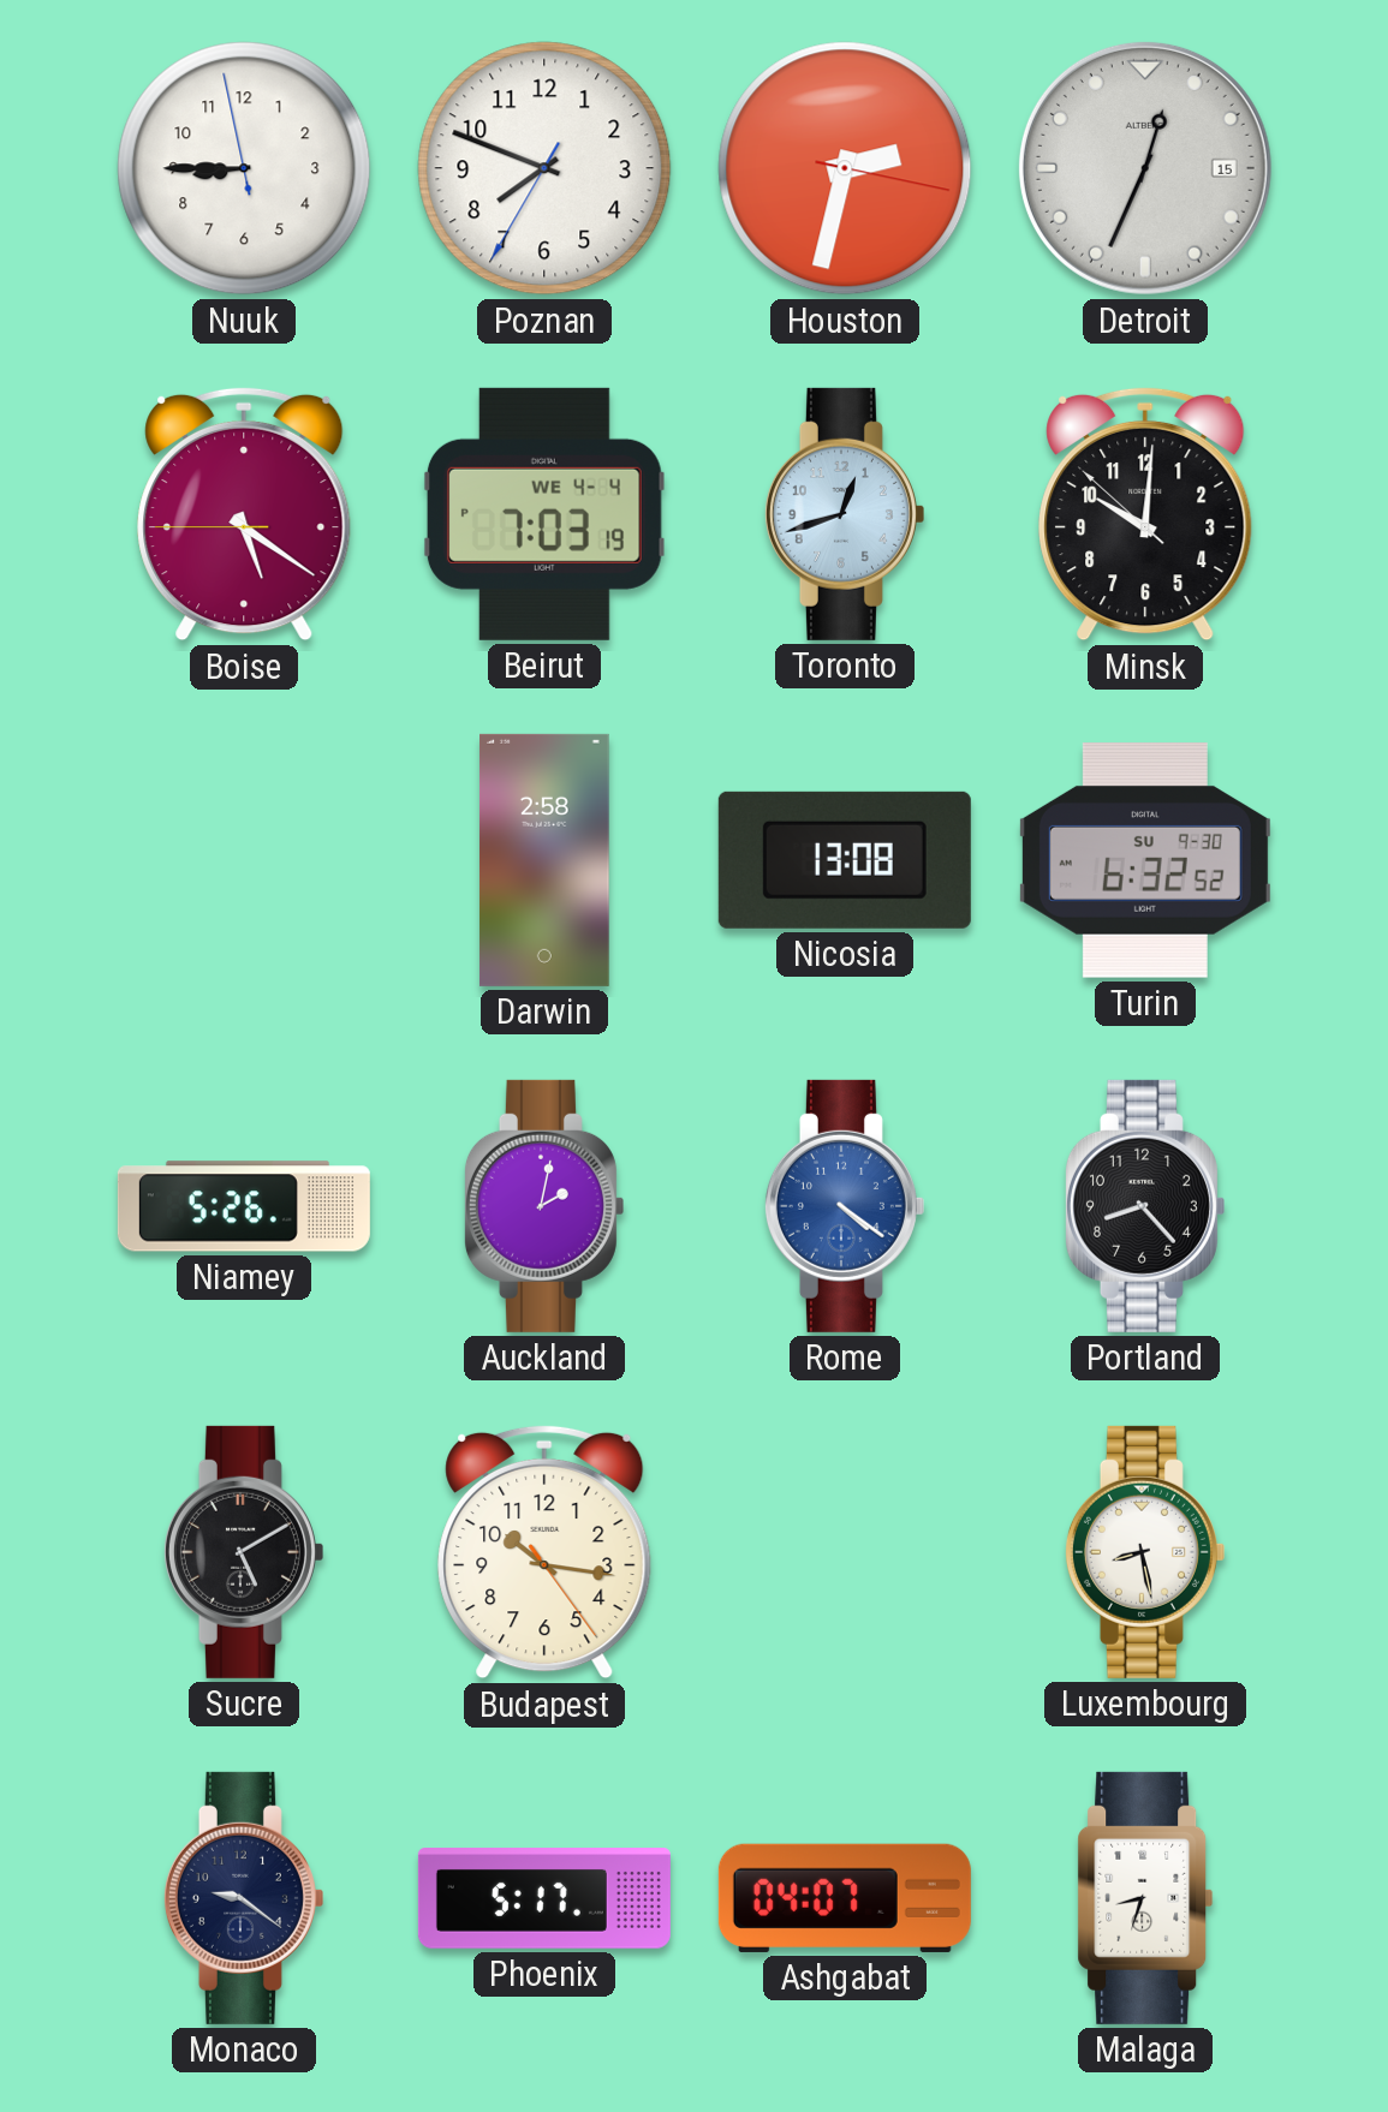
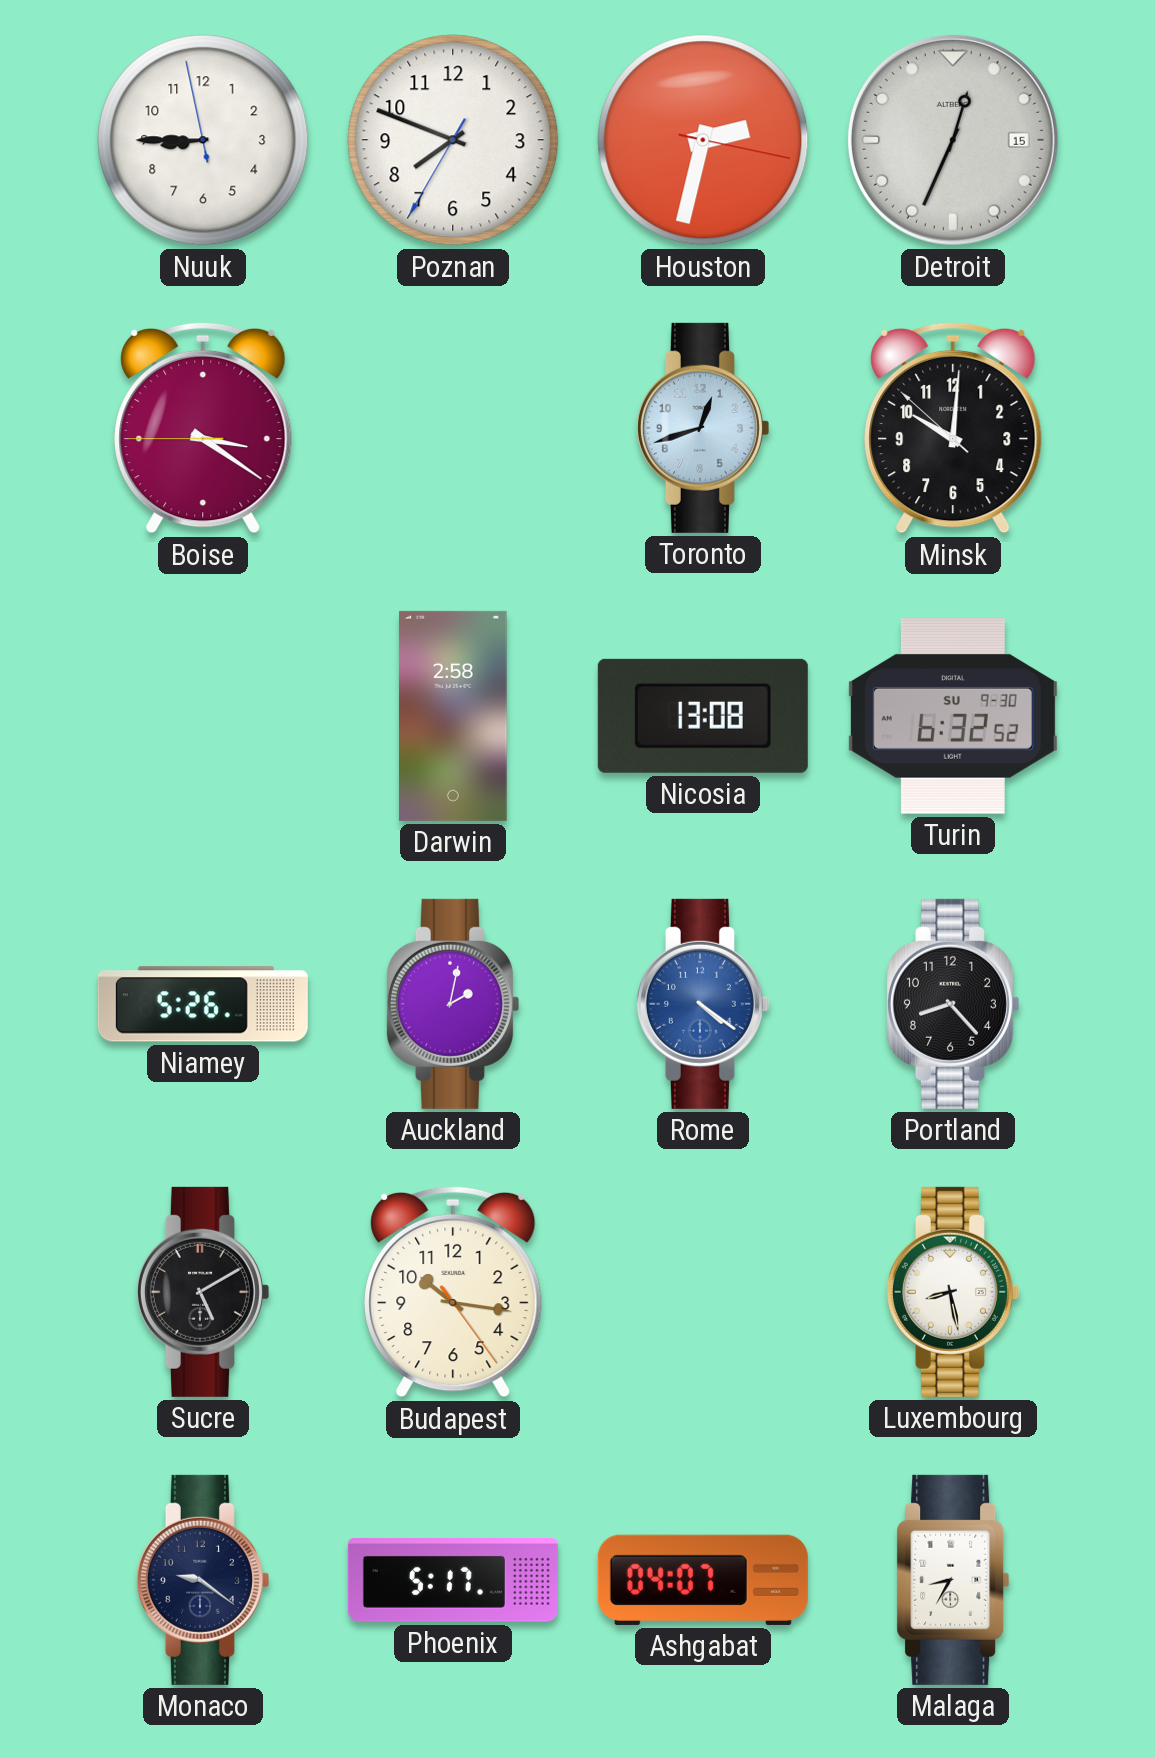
Boise: 5:20 -> 3:20
Beirut: 7:03 -> none
Malaga: 8:33 -> 8:35
